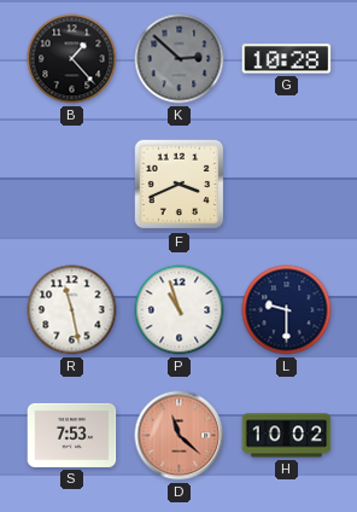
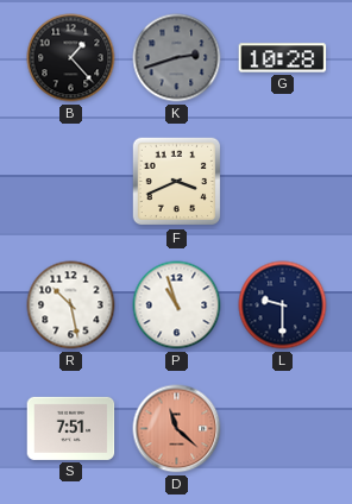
K: 2:52 -> 2:42
R: 11:28 -> 10:28
S: 7:53 -> 7:51
H: 10:02 -> none
